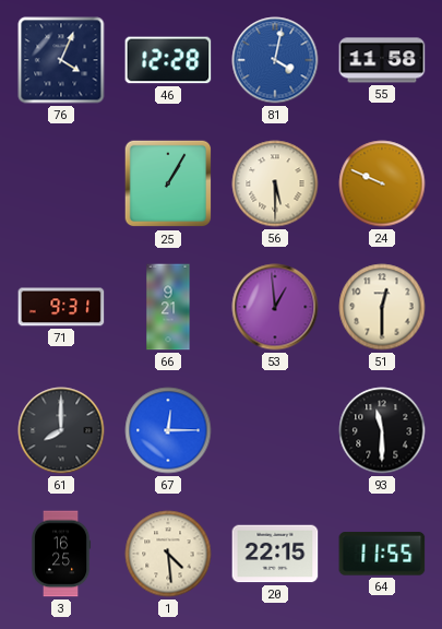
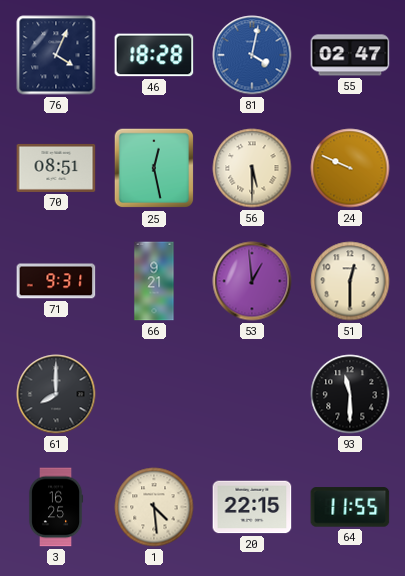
46: 12:28 -> 18:28
55: 11:58 -> 02:47
70: none -> 08:51
25: 1:05 -> 12:28
67: 12:15 -> none
